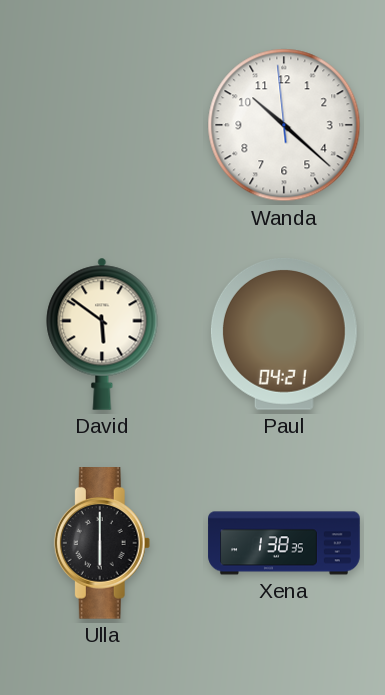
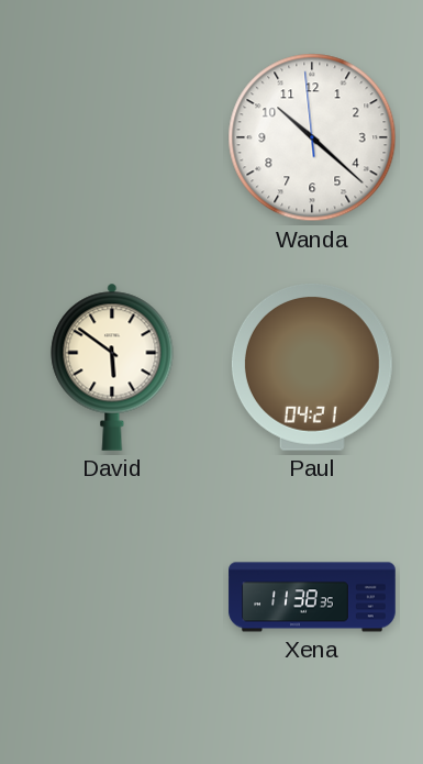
Ulla: 6:00 -> none
Xena: 1:38 -> 11:38
